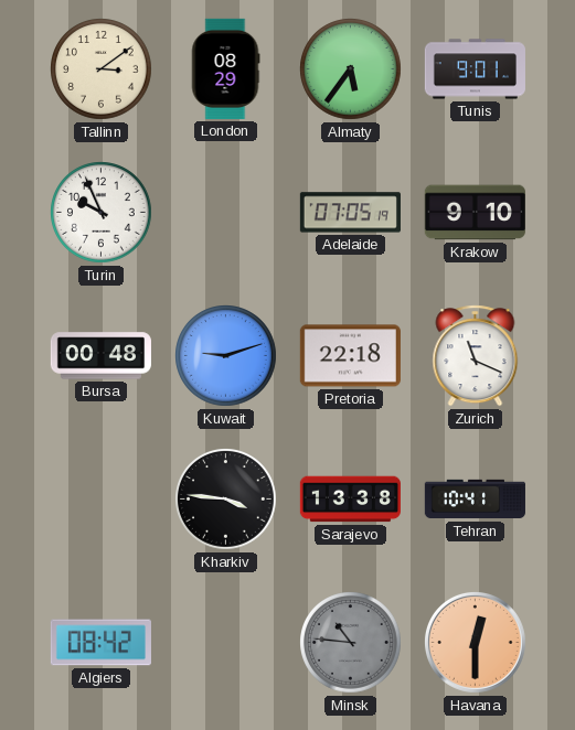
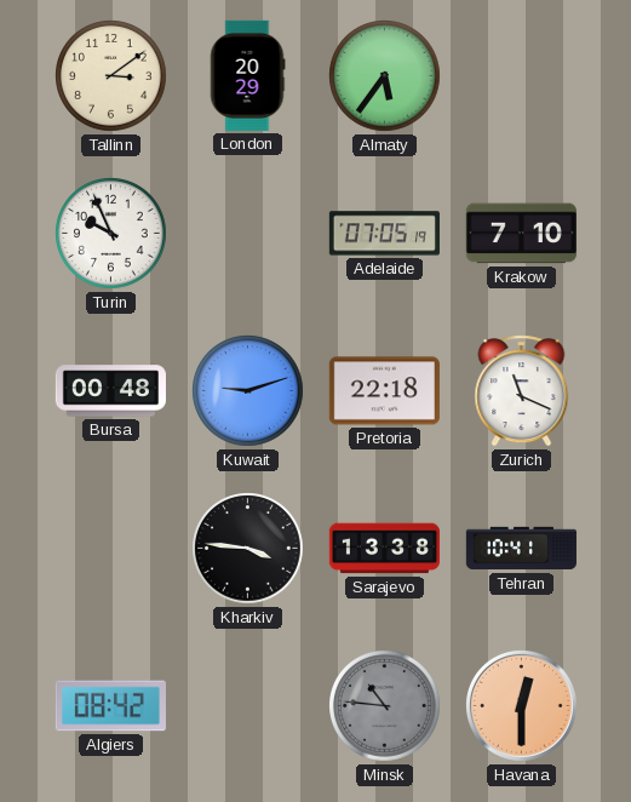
London: 08:29 -> 20:29
Tunis: 9:01 -> none
Krakow: 9:10 -> 7:10
